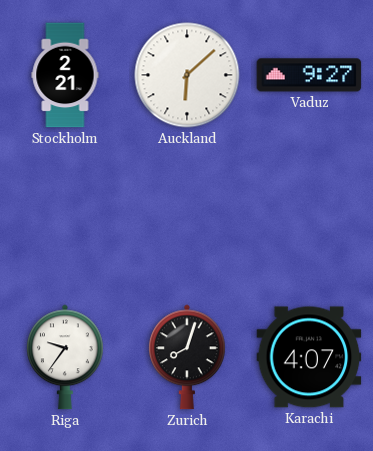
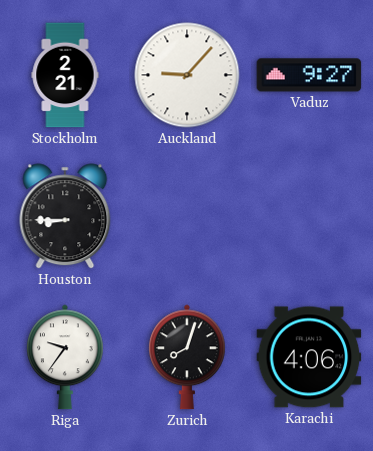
Auckland: 6:08 -> 9:07
Houston: none -> 8:45
Karachi: 4:07 -> 4:06
